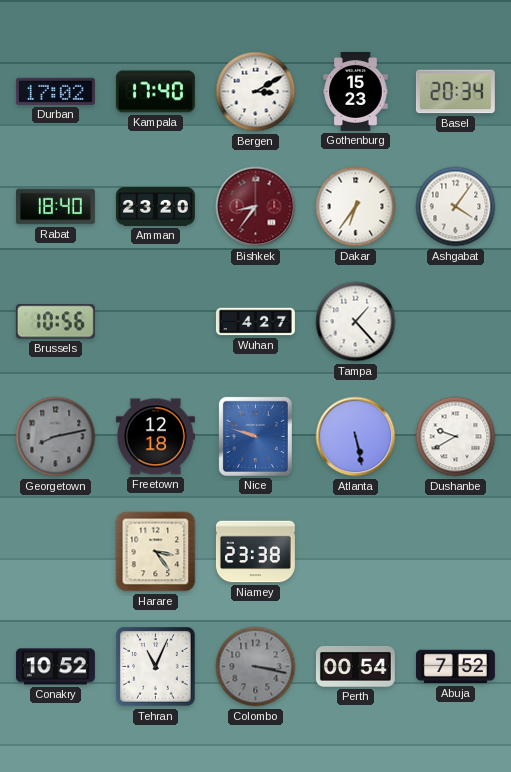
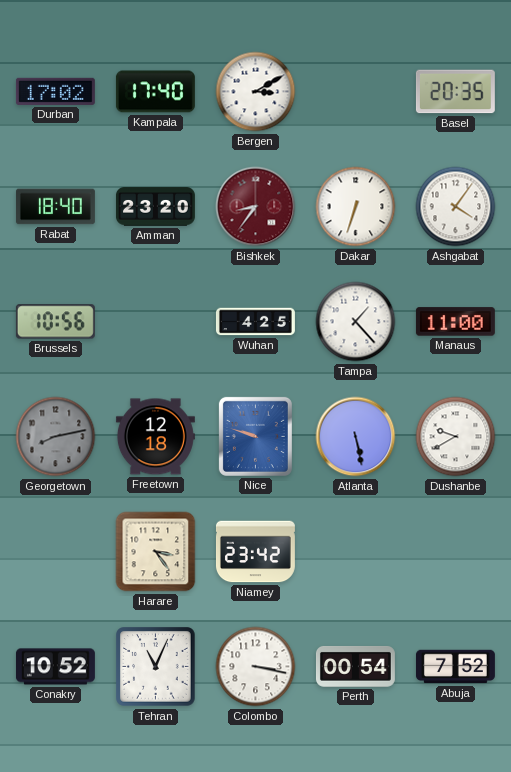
Gothenburg: 15:23 -> none
Basel: 20:34 -> 20:35
Dakar: 6:36 -> 6:33
Wuhan: 4:27 -> 4:25
Manaus: none -> 11:00
Niamey: 23:38 -> 23:42
Colombo dial: grey -> white
